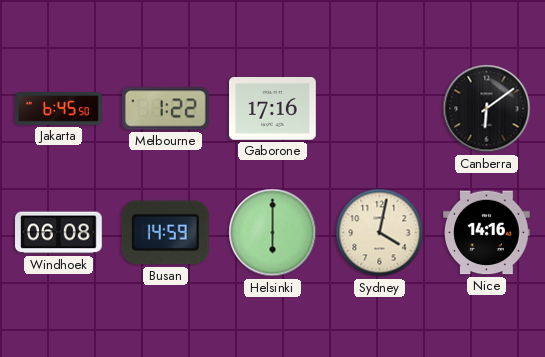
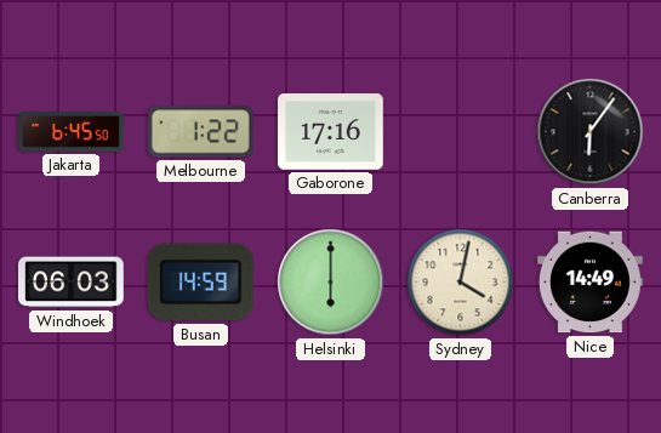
Canberra: 6:09 -> 6:06
Windhoek: 06:08 -> 06:03
Nice: 14:16 -> 14:49
